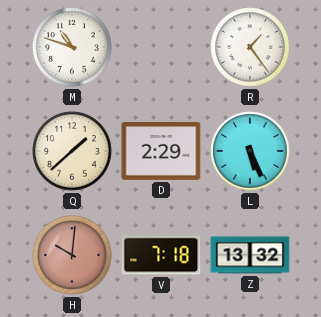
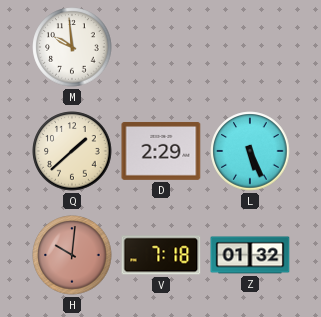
M: 10:48 -> 9:59
R: 1:24 -> none
Z: 13:32 -> 01:32
